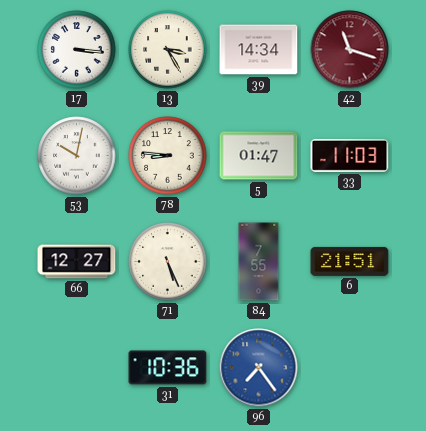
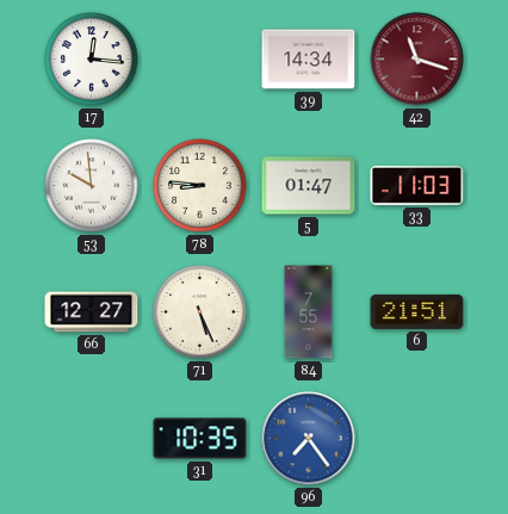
17: 3:16 -> 12:16
13: 3:25 -> none
53: 10:02 -> 9:59
31: 10:36 -> 10:35
